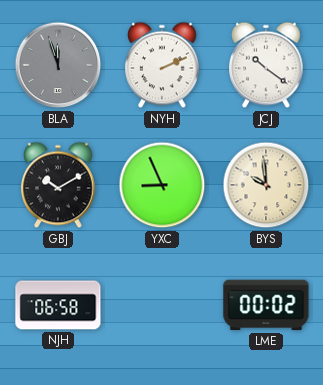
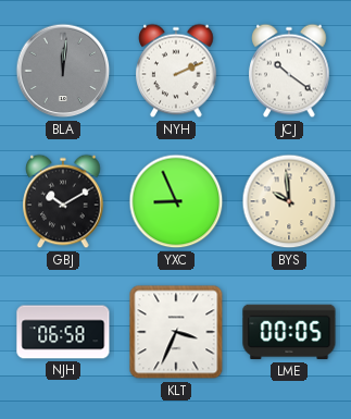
BLA: 11:57 -> 12:01
KLT: none -> 3:34
LME: 00:02 -> 00:05
